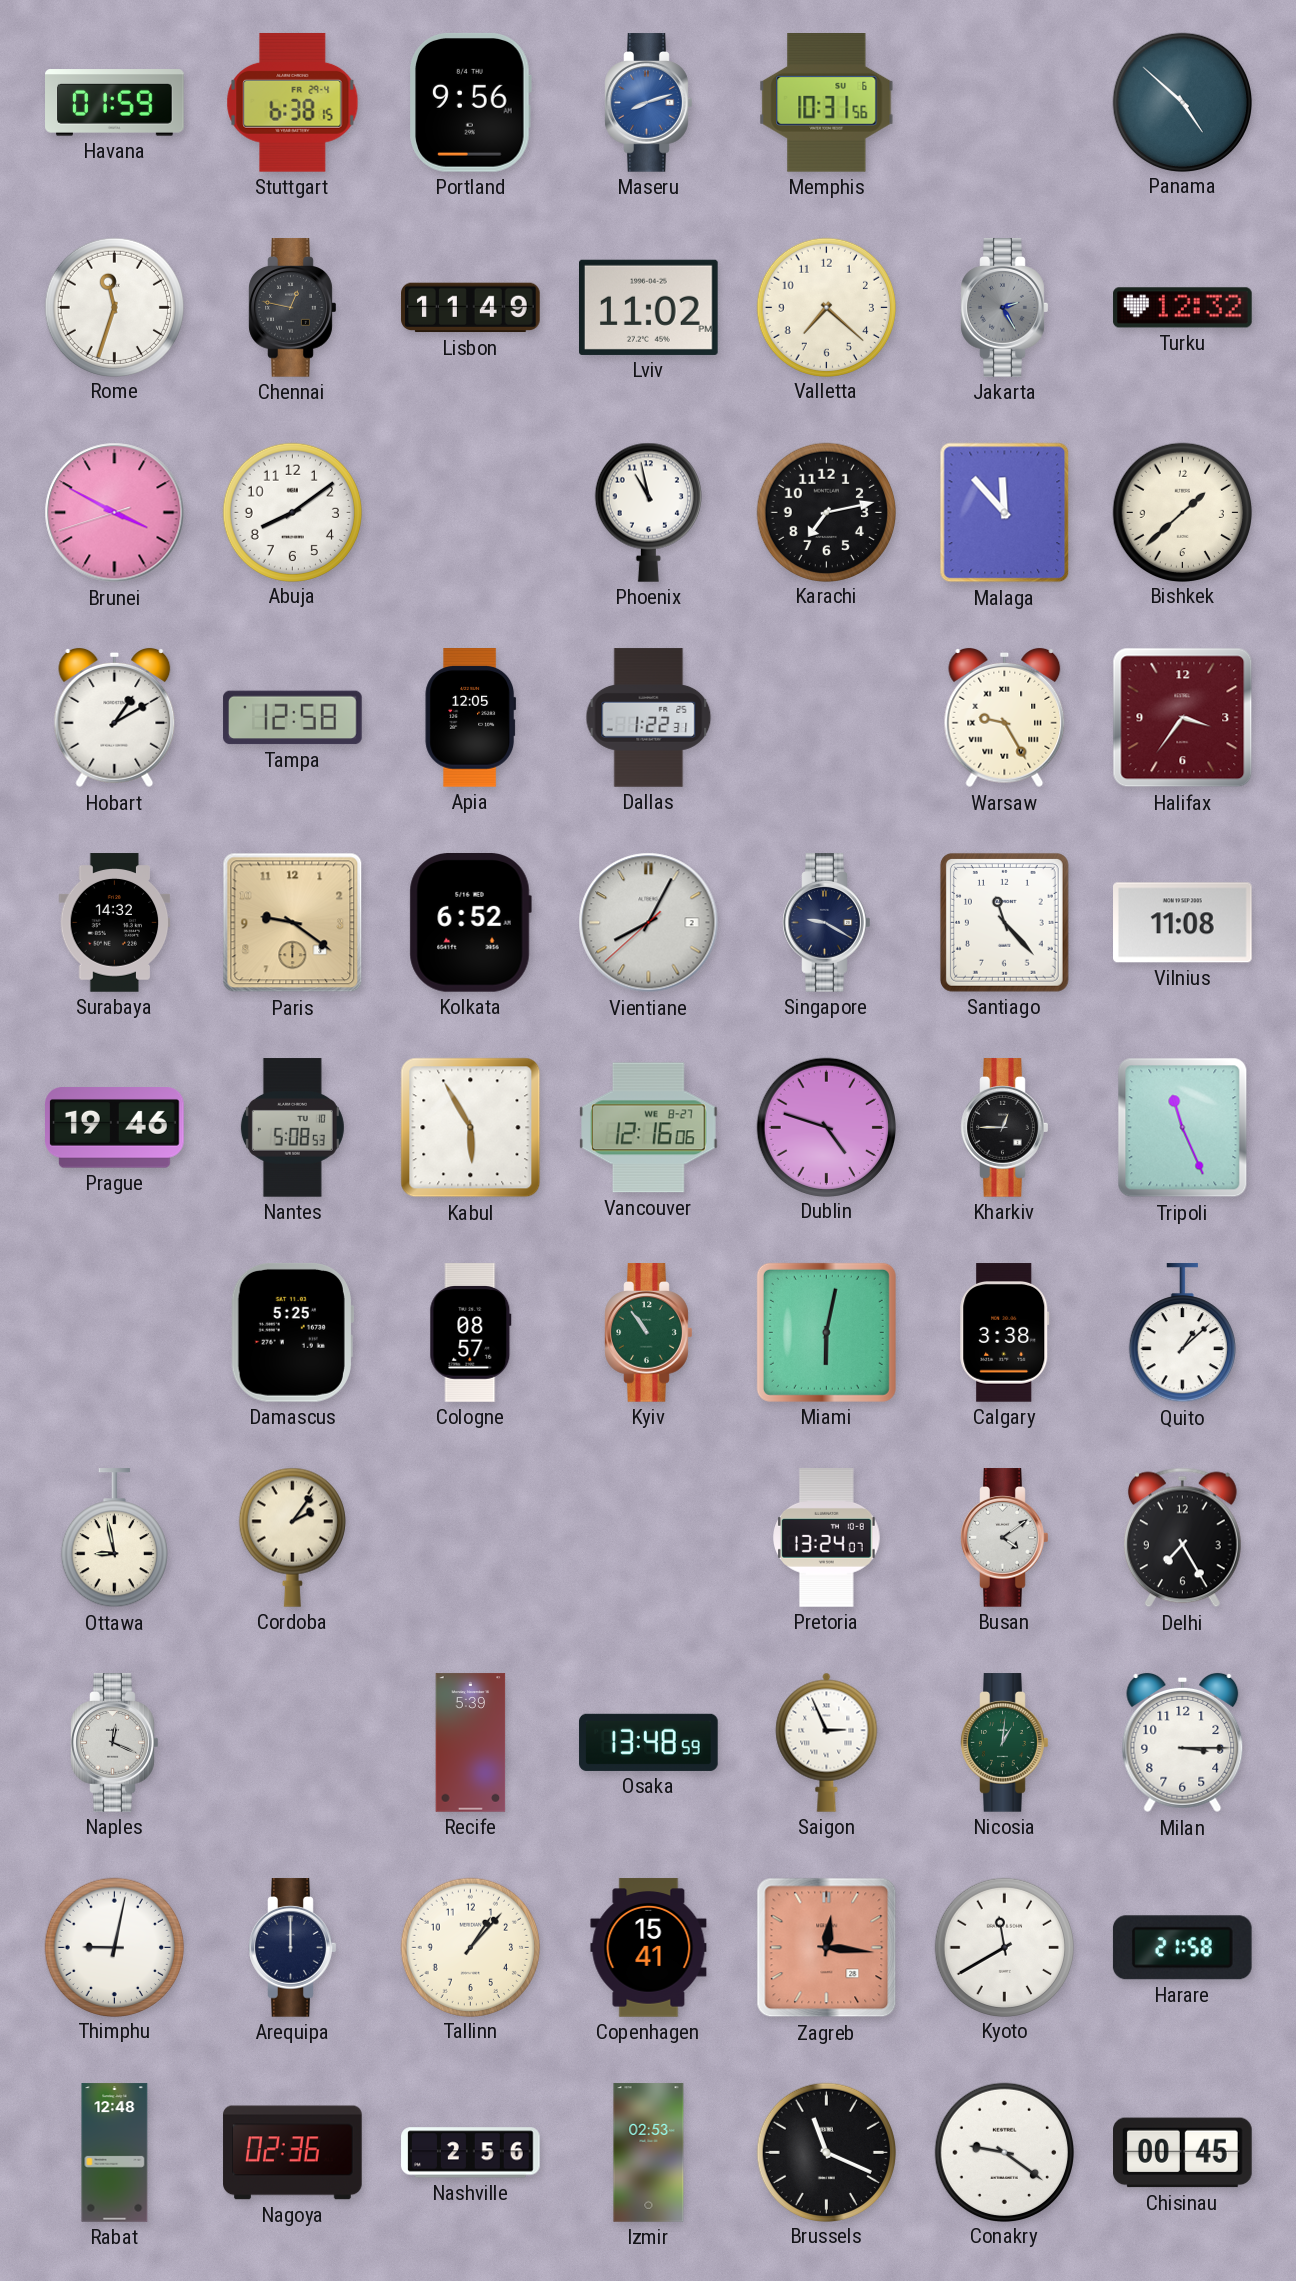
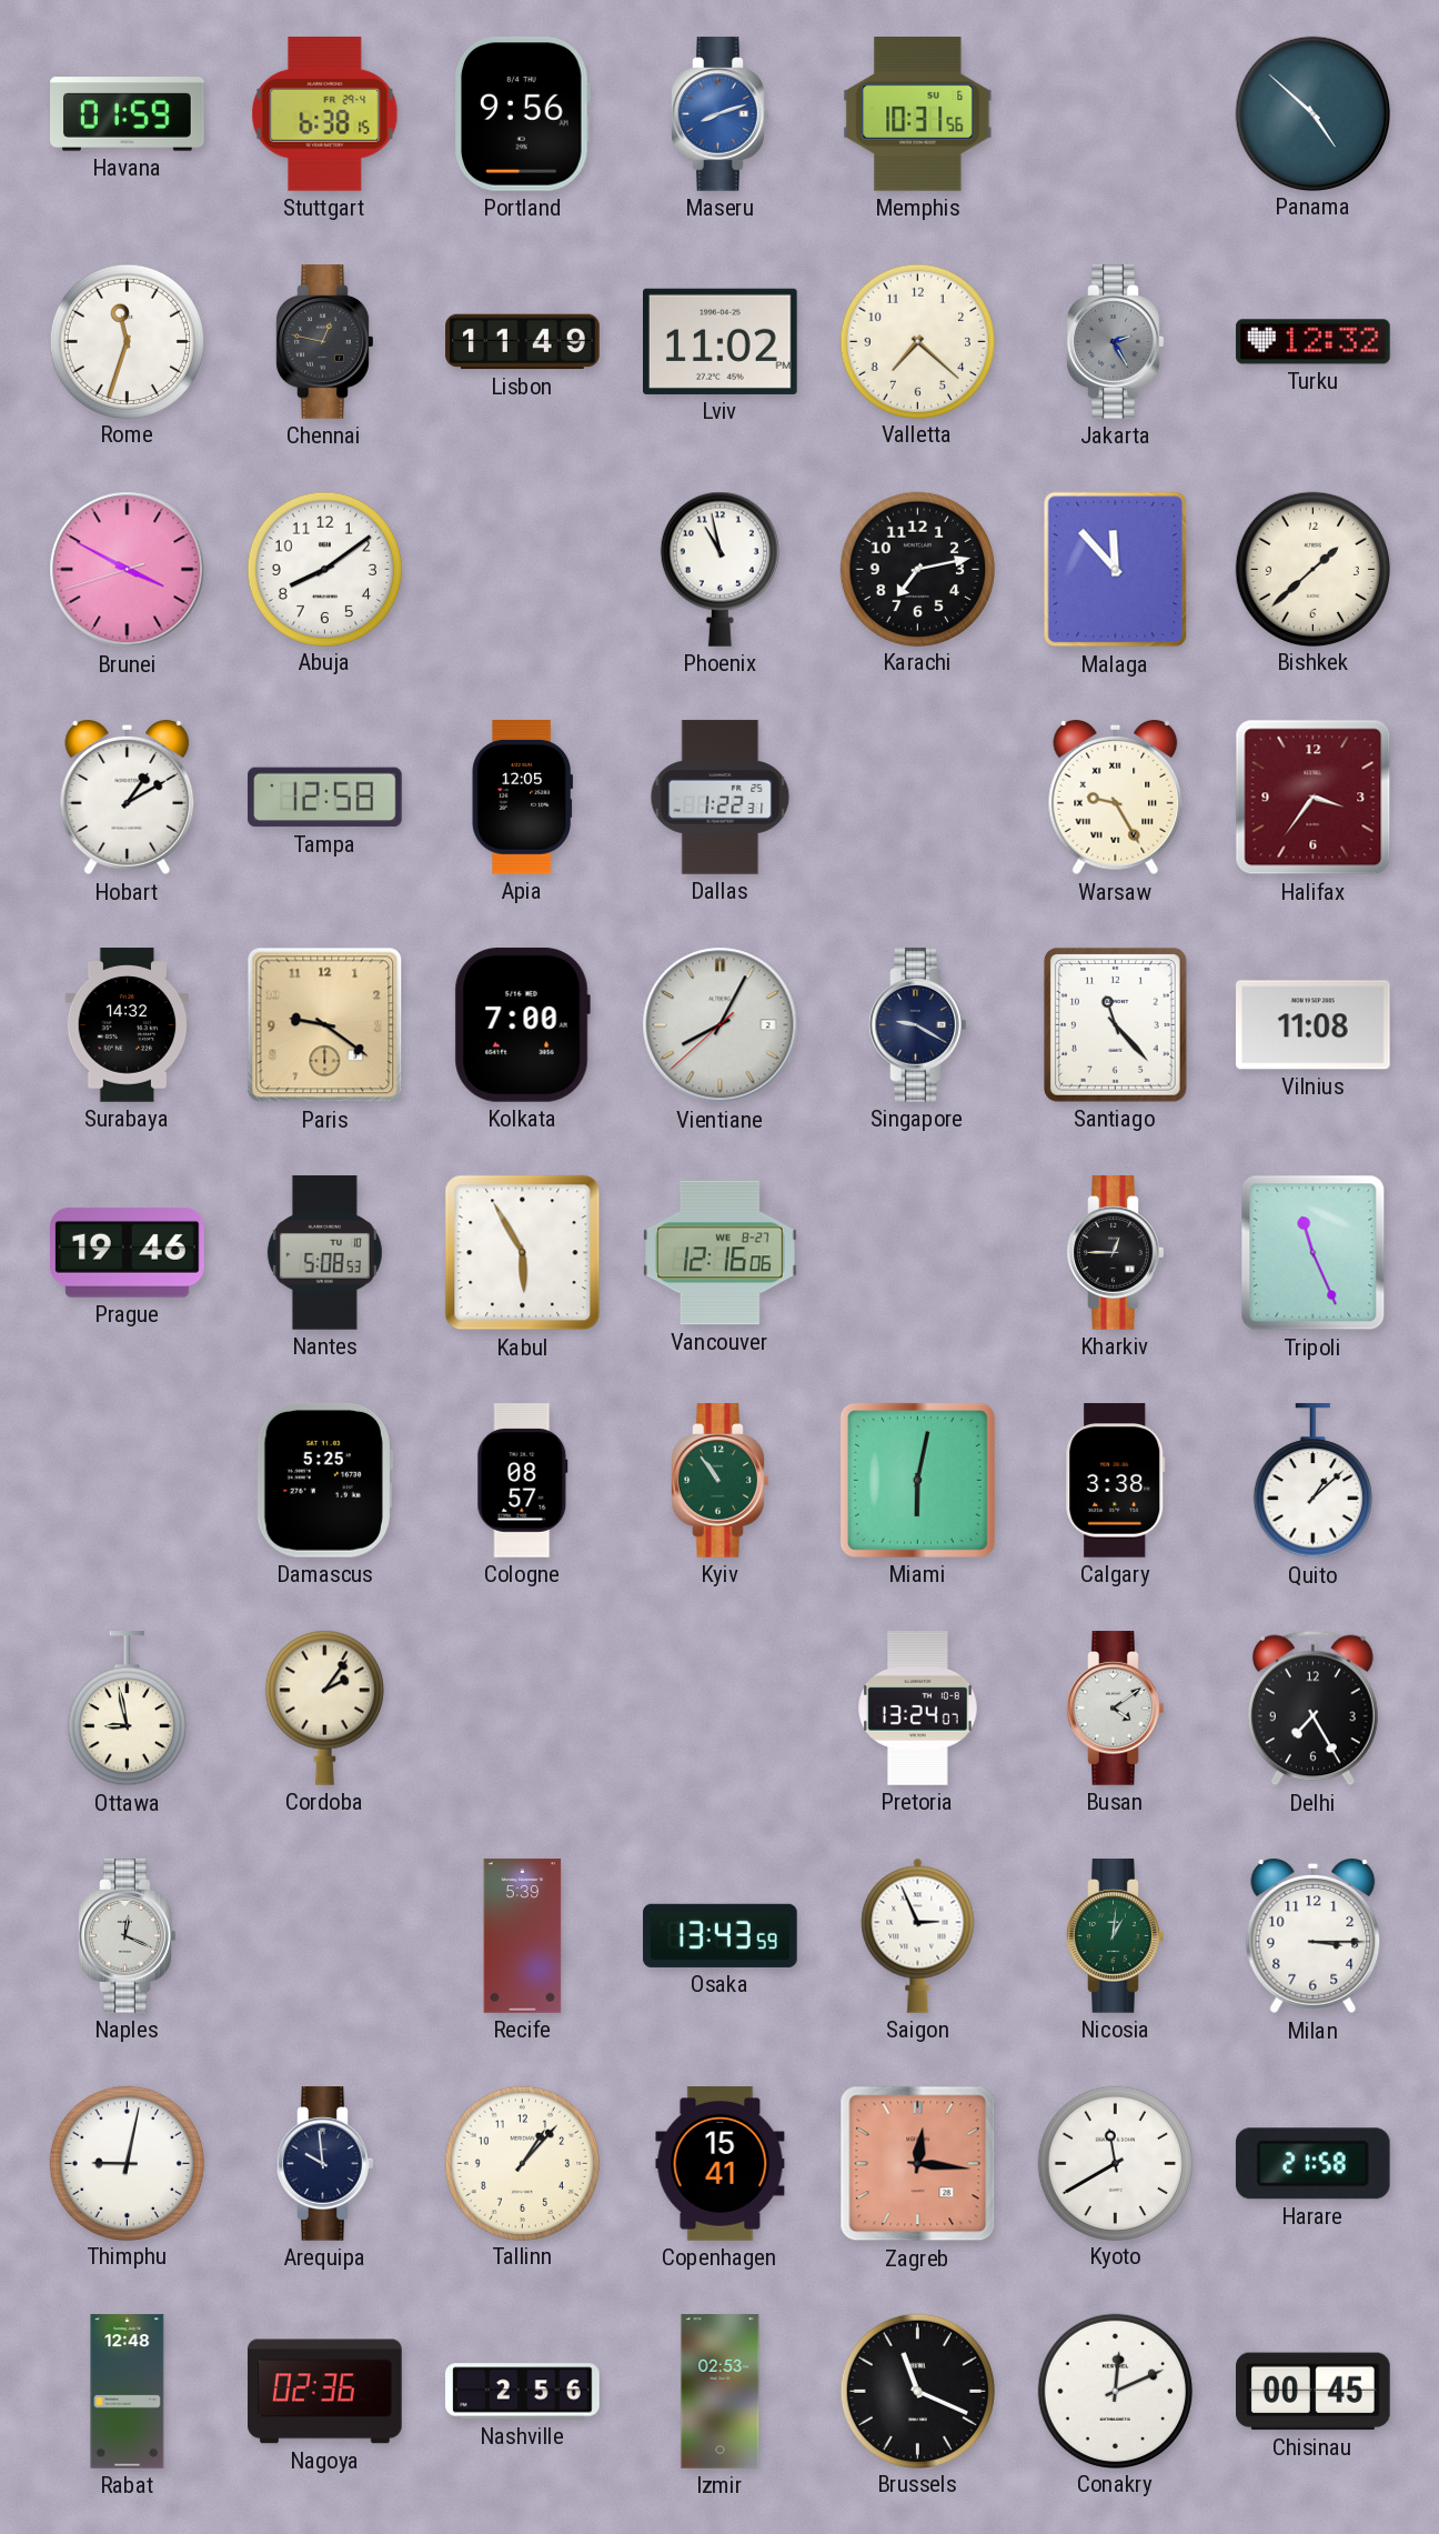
Kolkata: 6:52 -> 7:00
Dublin: 4:48 -> none
Osaka: 13:48 -> 13:43
Arequipa: 12:00 -> 9:59
Conakry: 9:21 -> 12:11
